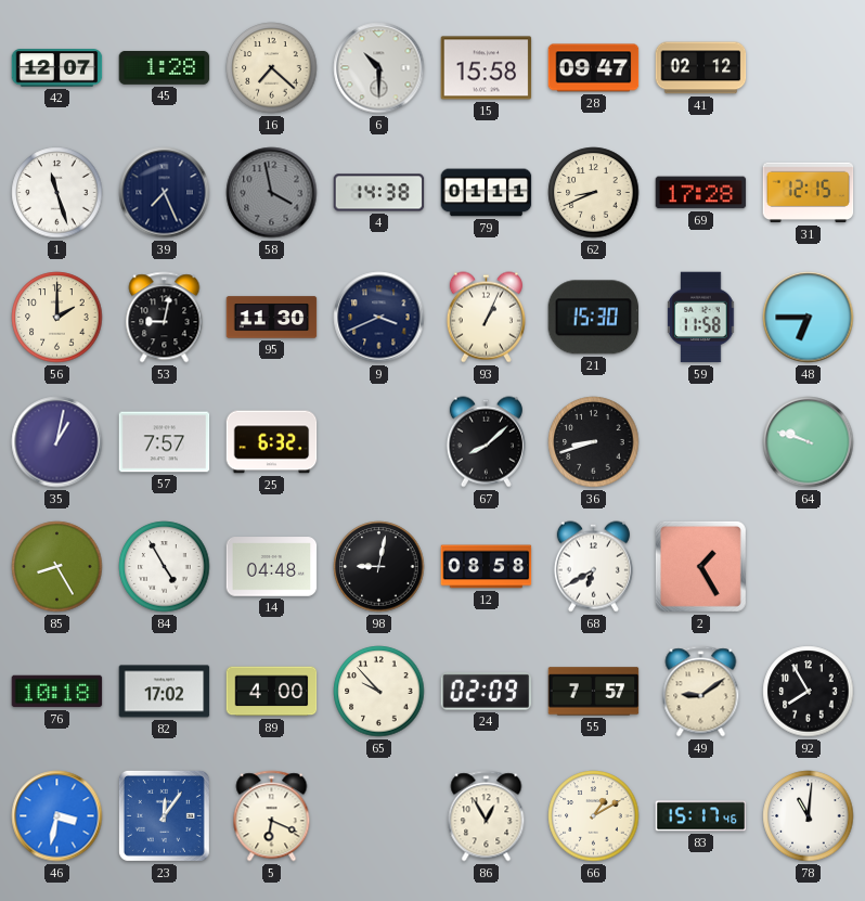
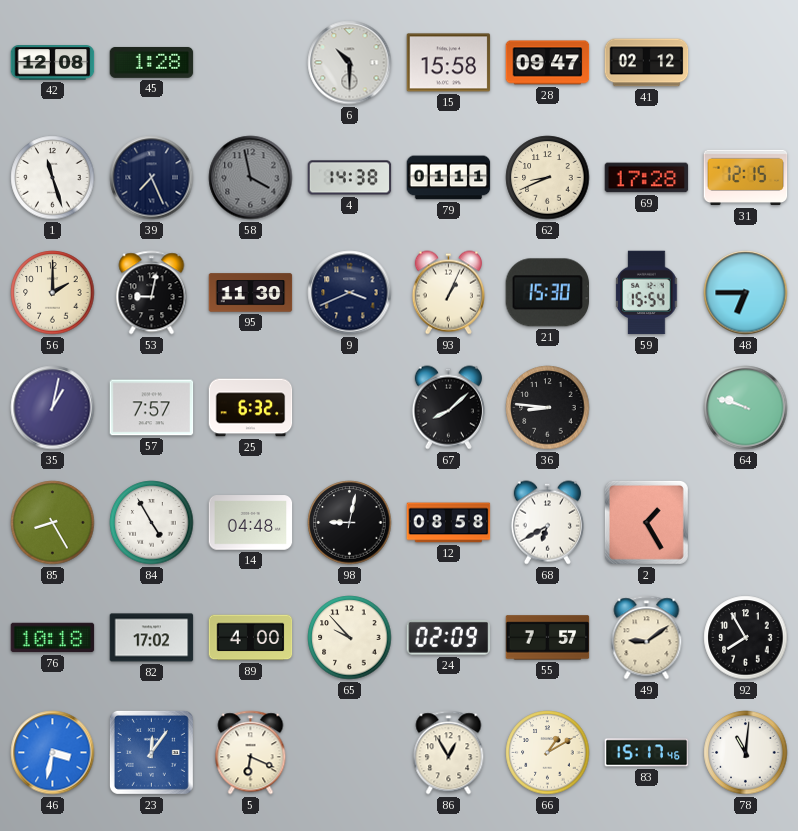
42: 12:07 -> 12:08
16: 7:22 -> none
59: 11:58 -> 15:54
36: 8:42 -> 8:46
